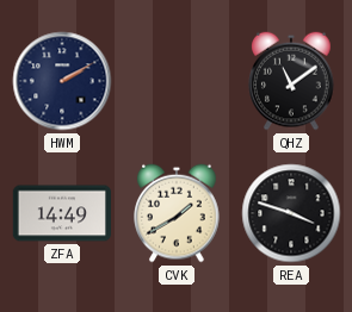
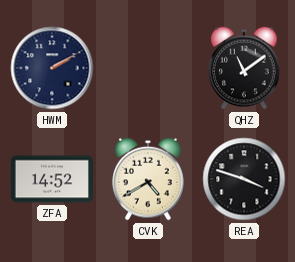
ZFA: 14:49 -> 14:52
CVK: 1:40 -> 4:40
